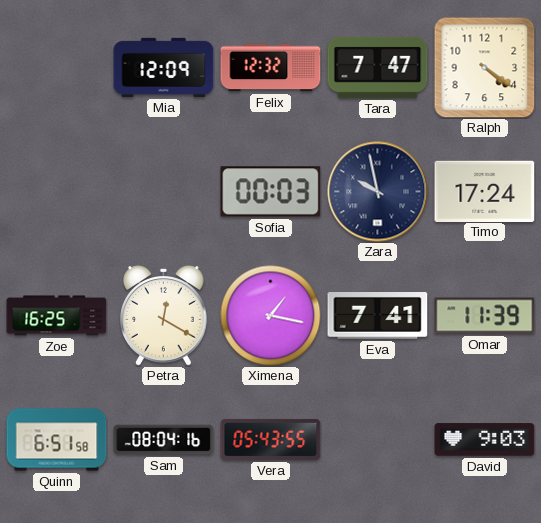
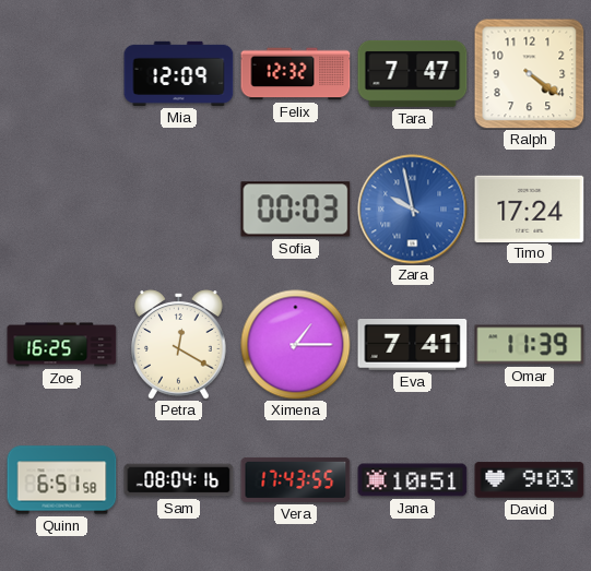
Zara dial: navy -> blue
Ximena: 1:17 -> 1:15
Vera: 05:43 -> 17:43
Jana: none -> 10:51
